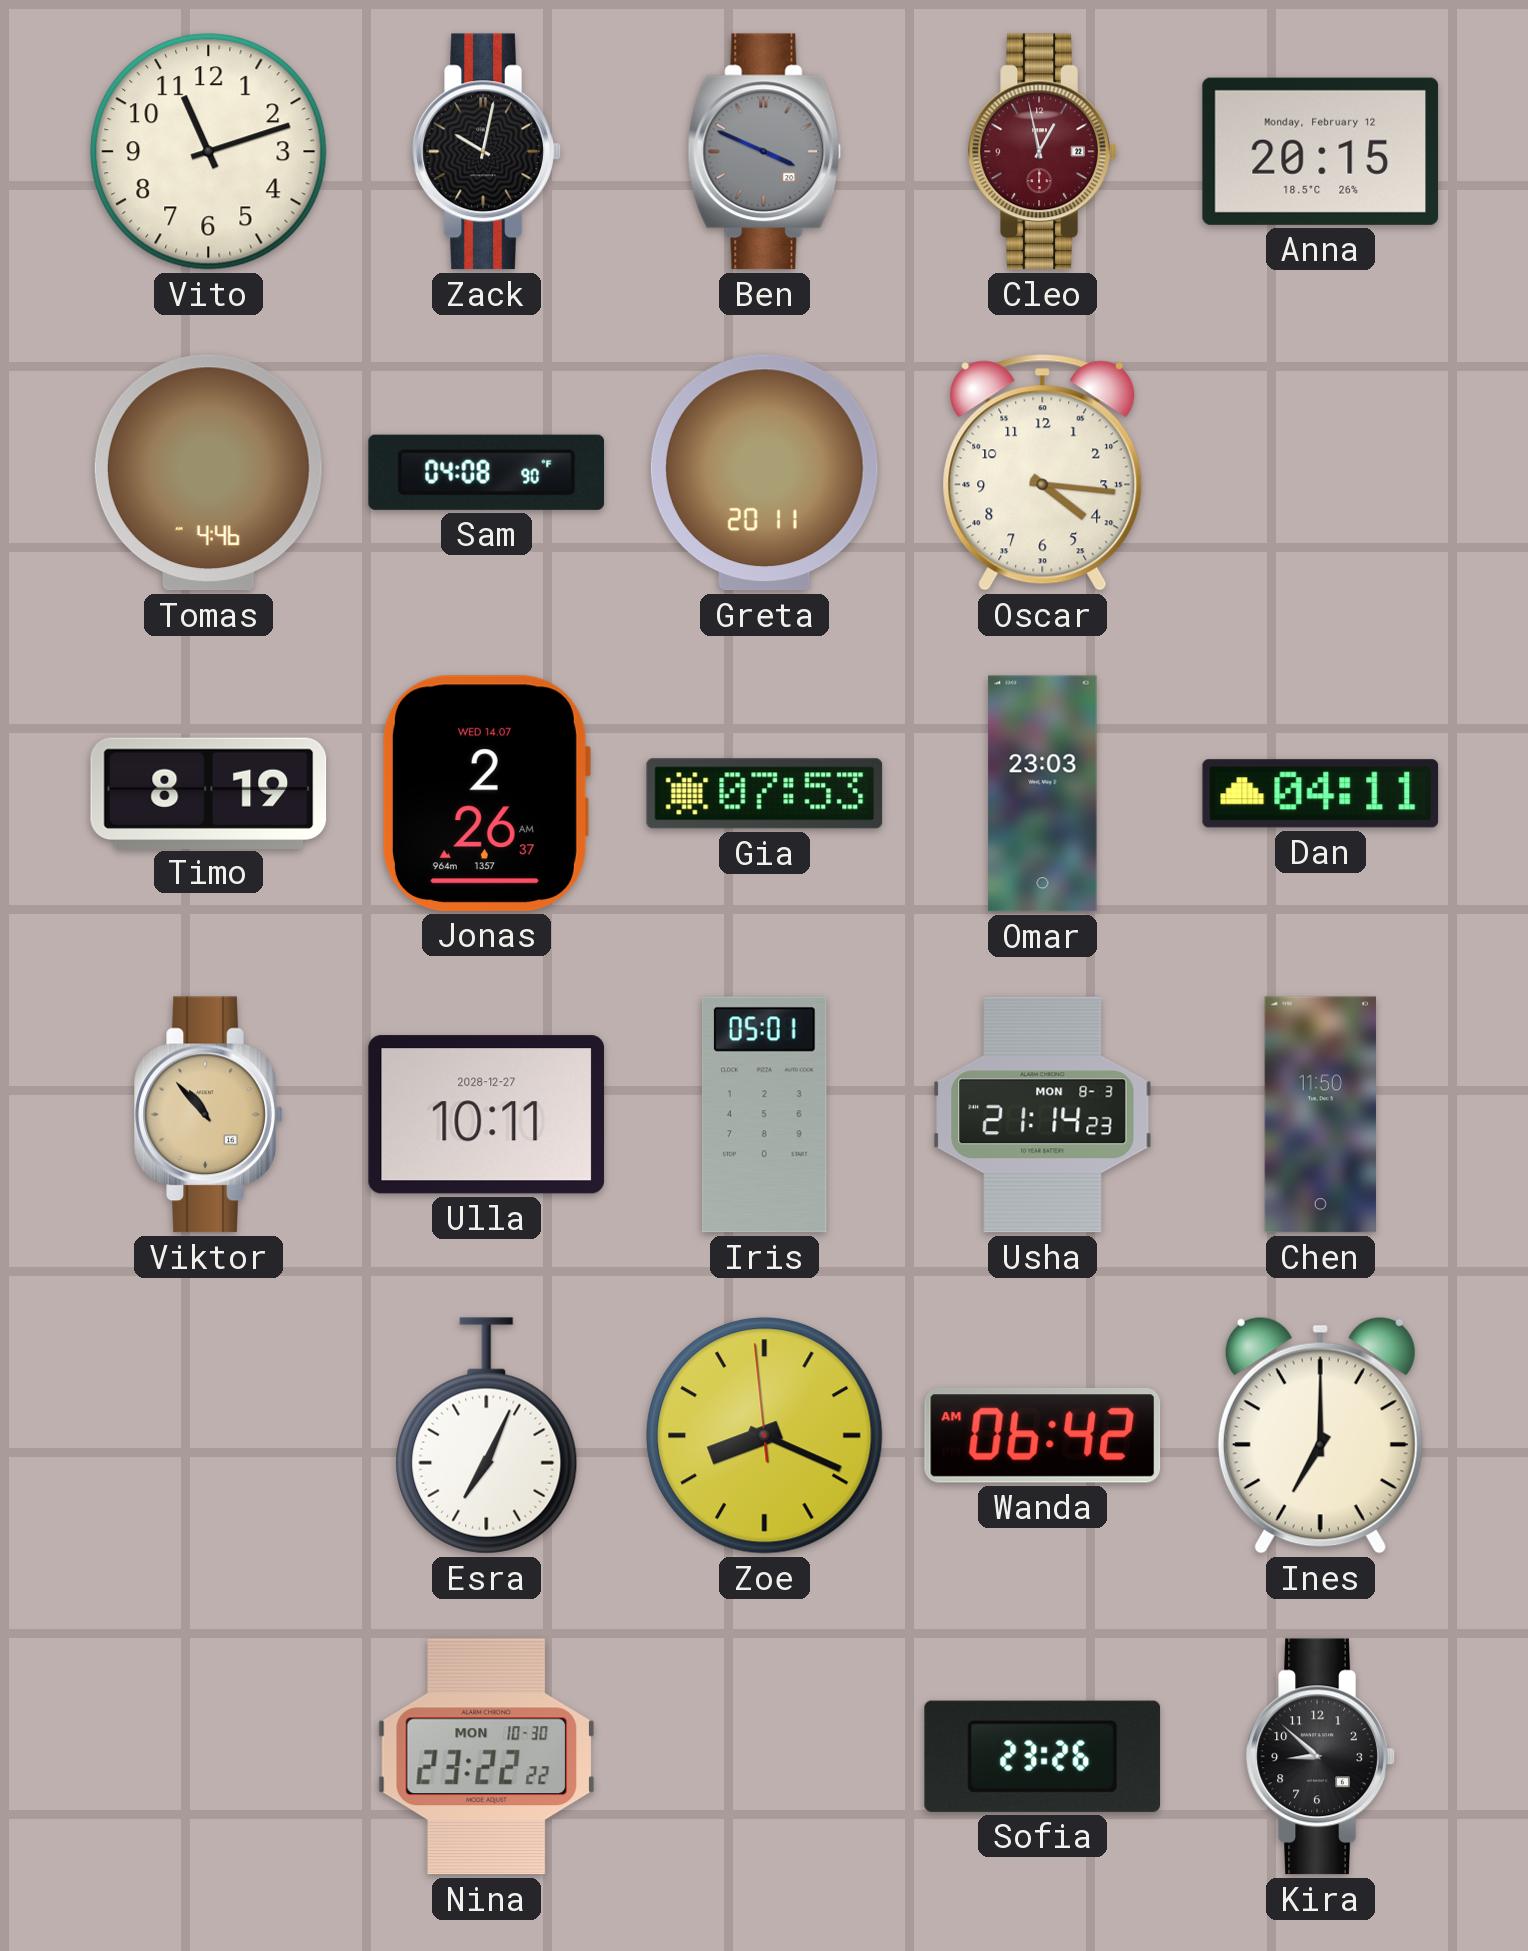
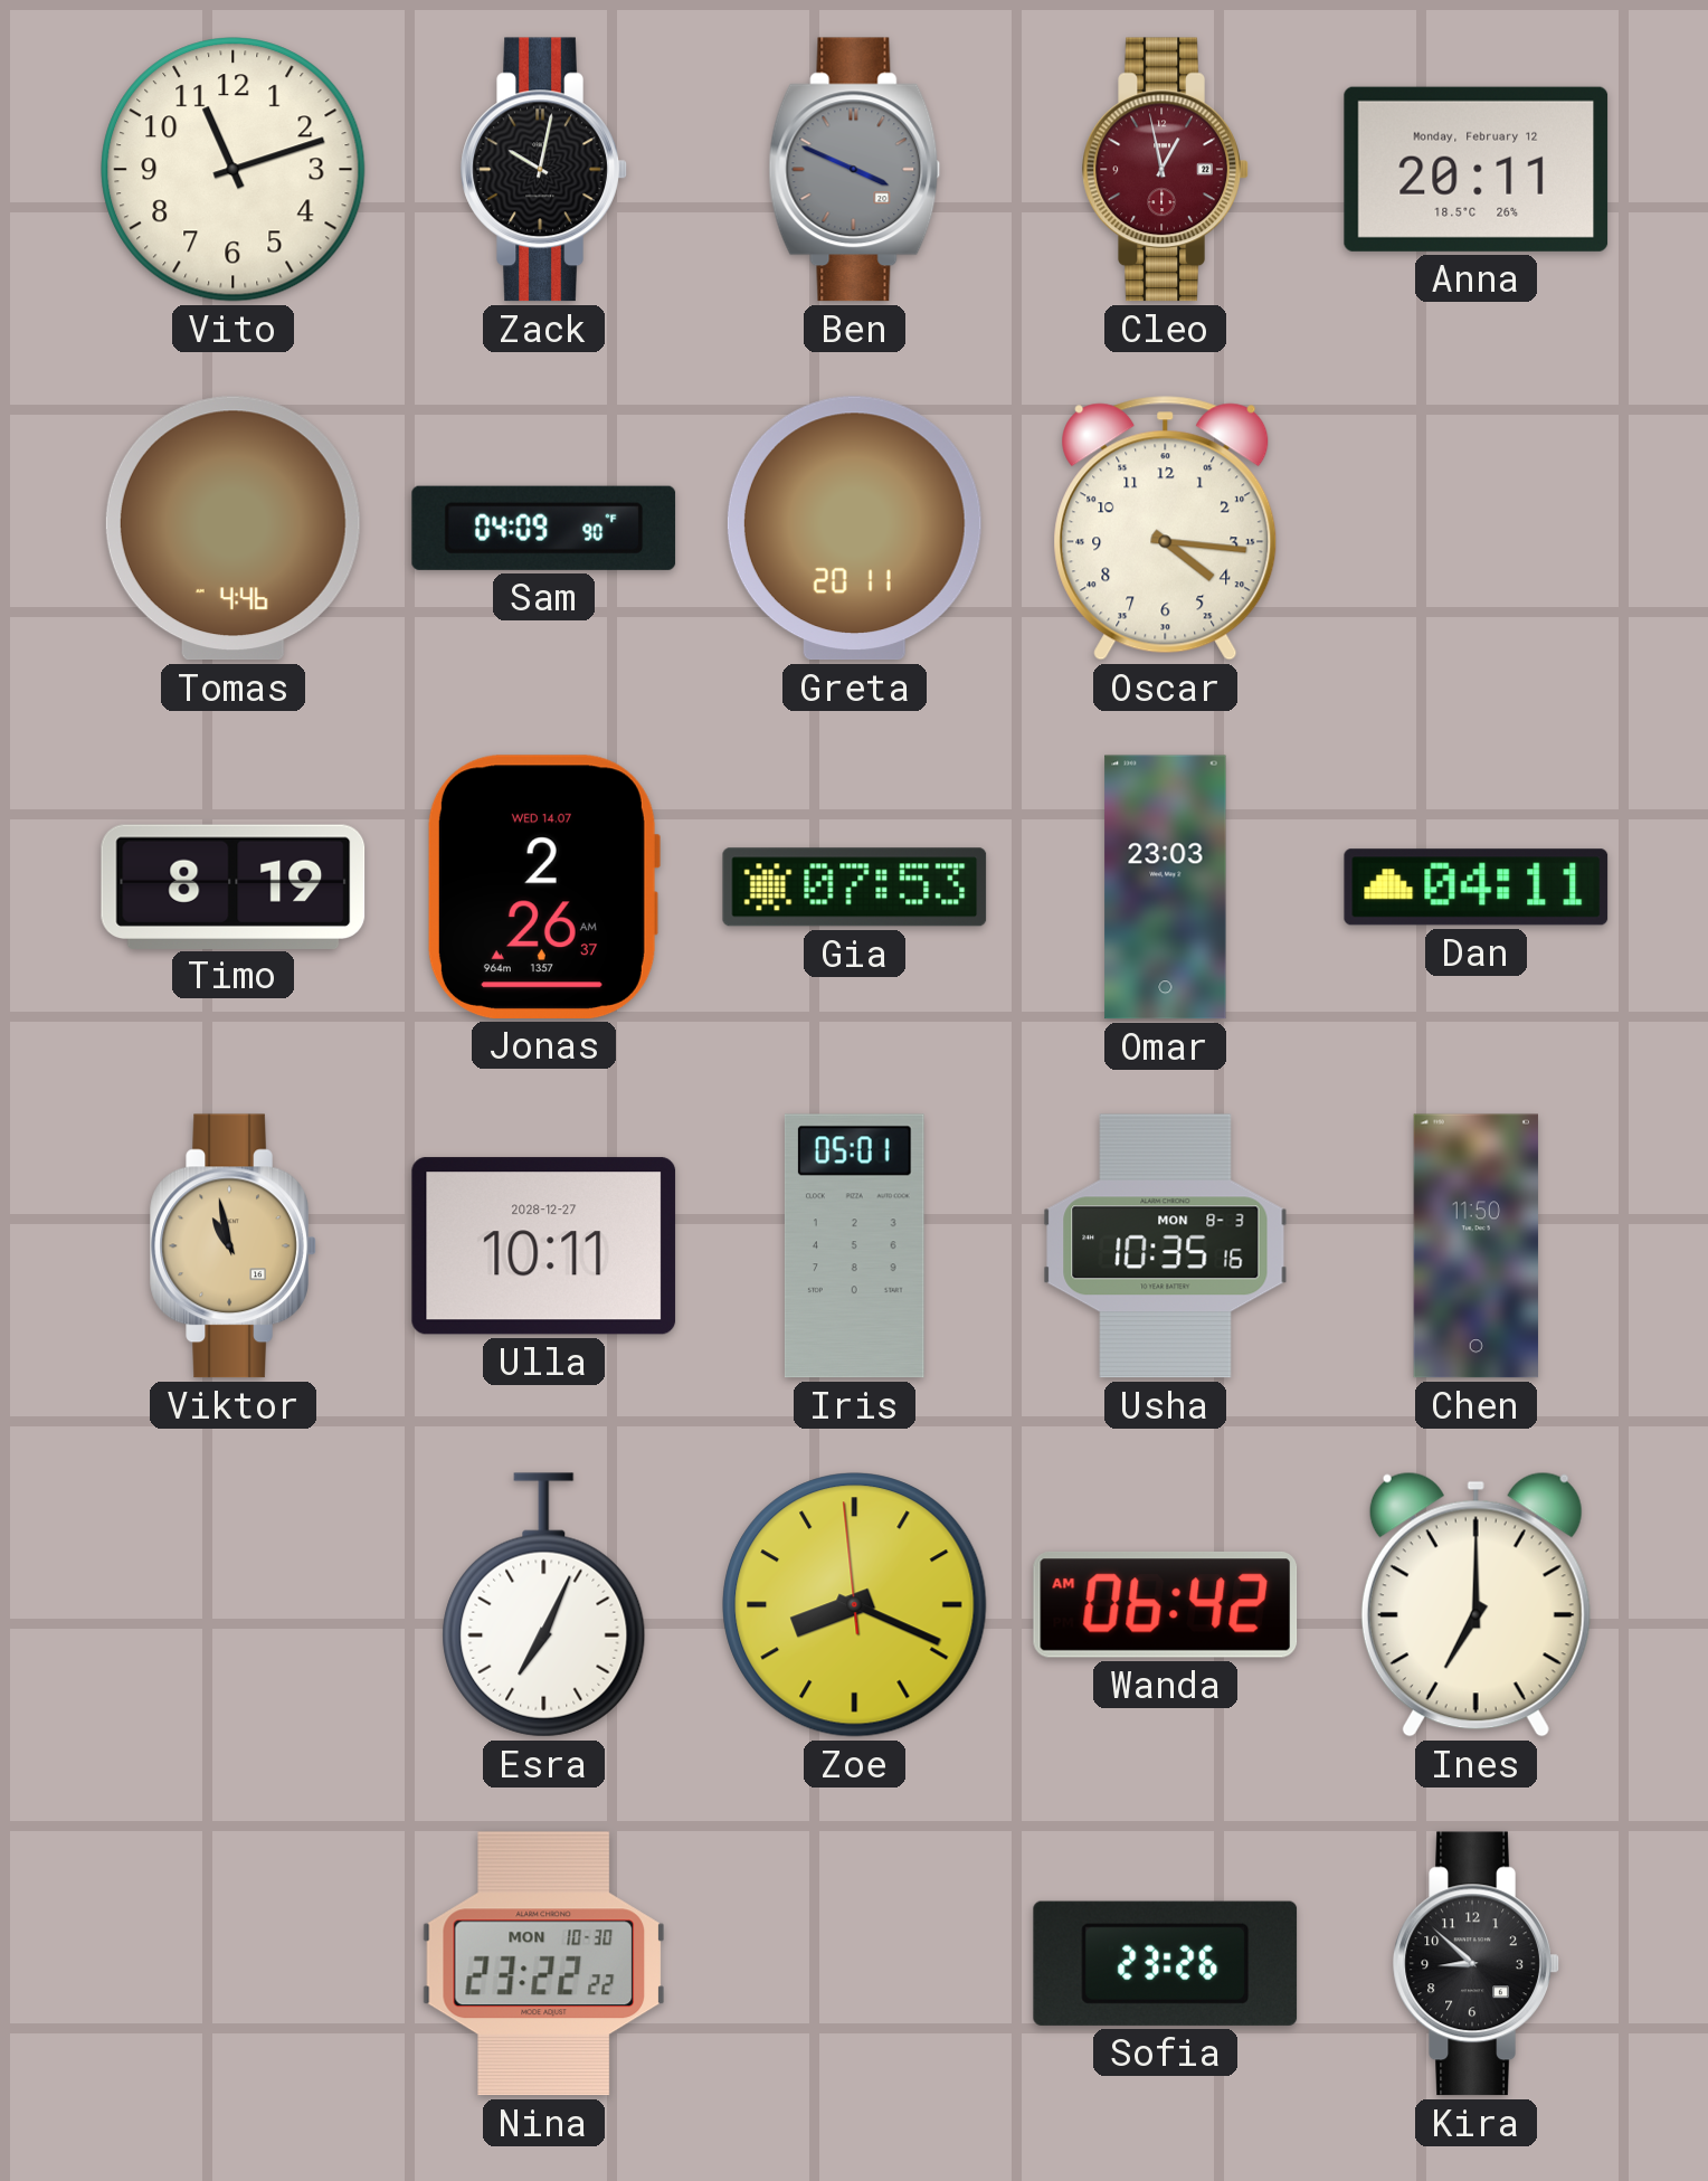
Anna: 20:15 -> 20:11
Sam: 04:08 -> 04:09
Viktor: 10:53 -> 10:58
Usha: 21:14 -> 10:35
